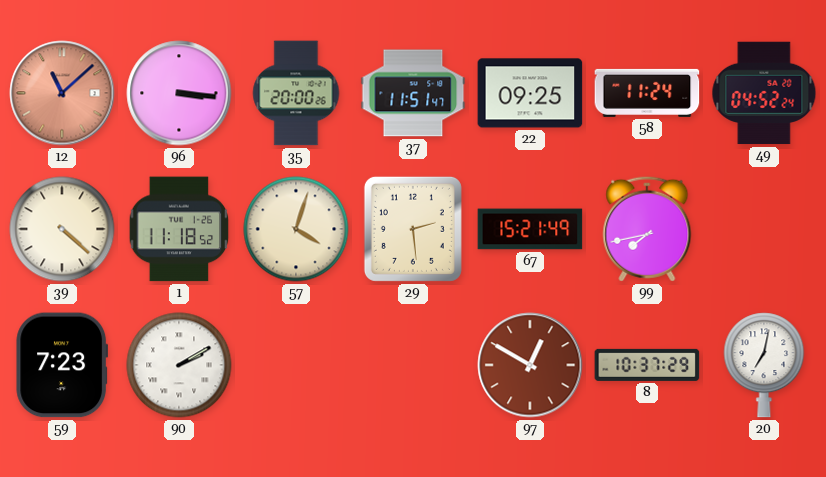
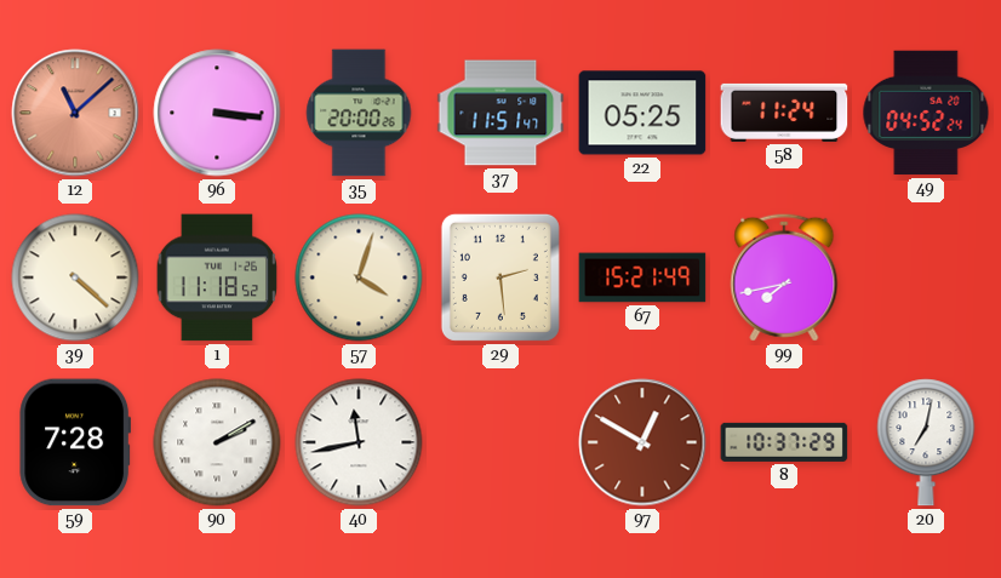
22: 09:25 -> 05:25
59: 7:23 -> 7:28
40: none -> 11:43
